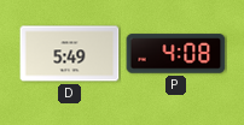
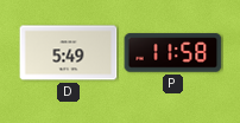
P: 4:08 -> 11:58
